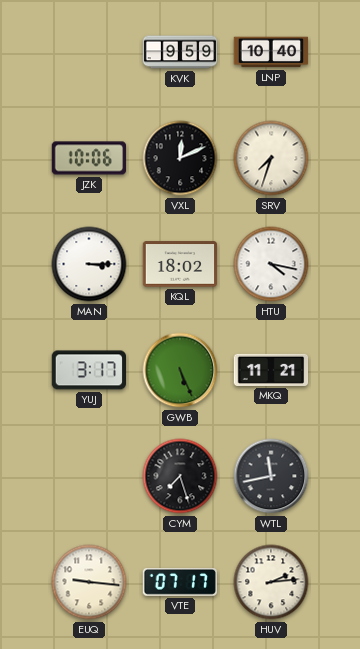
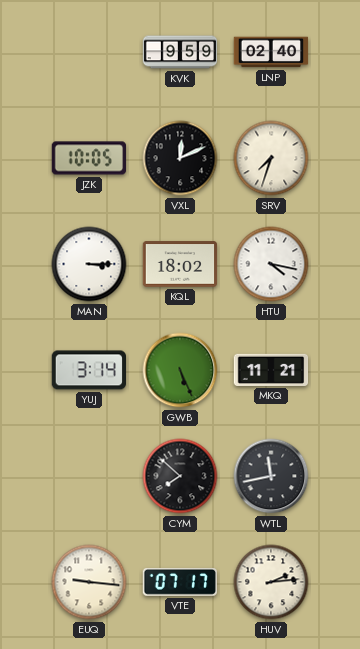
LNP: 10:40 -> 02:40
JZK: 10:06 -> 10:05
YUJ: 3:17 -> 3:14
CYM: 7:27 -> 7:52
